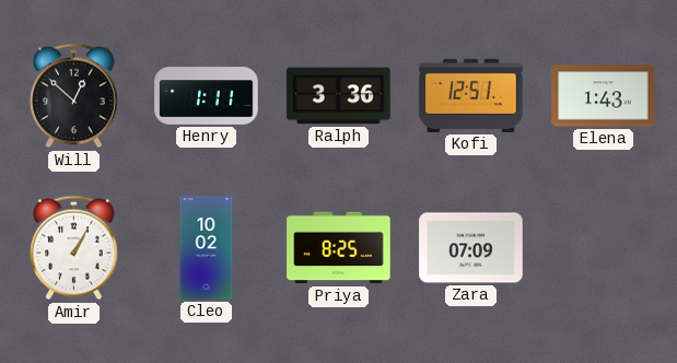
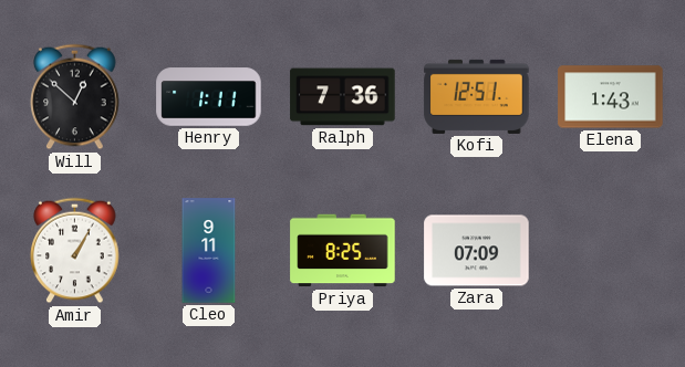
Ralph: 3:36 -> 7:36
Cleo: 10:02 -> 9:11
